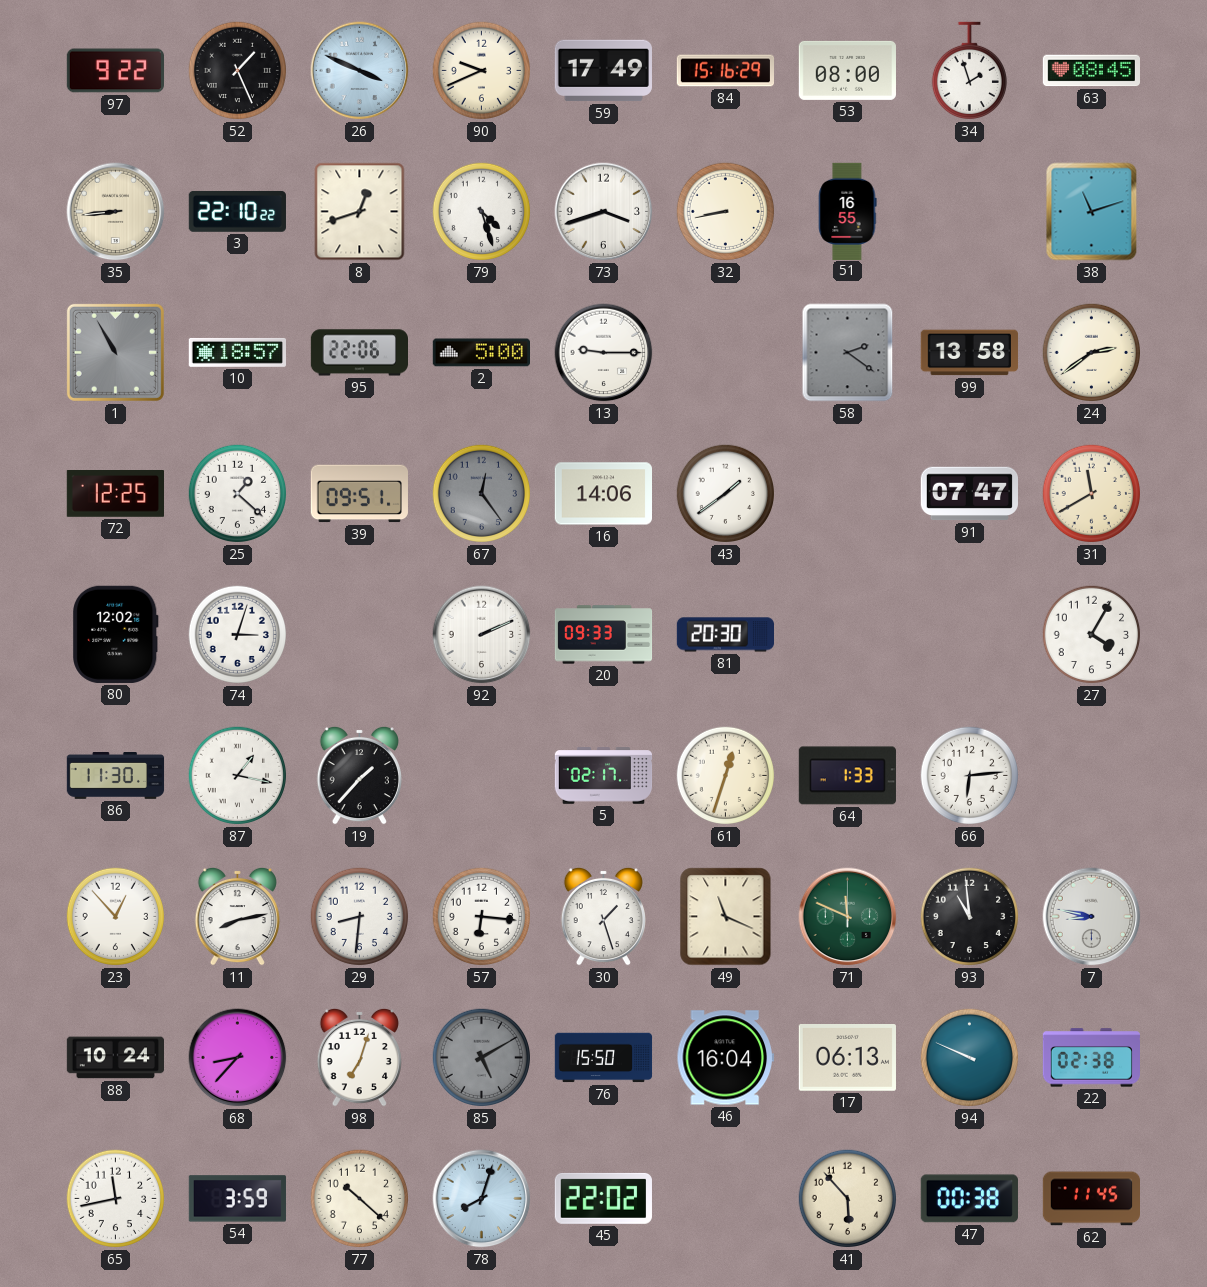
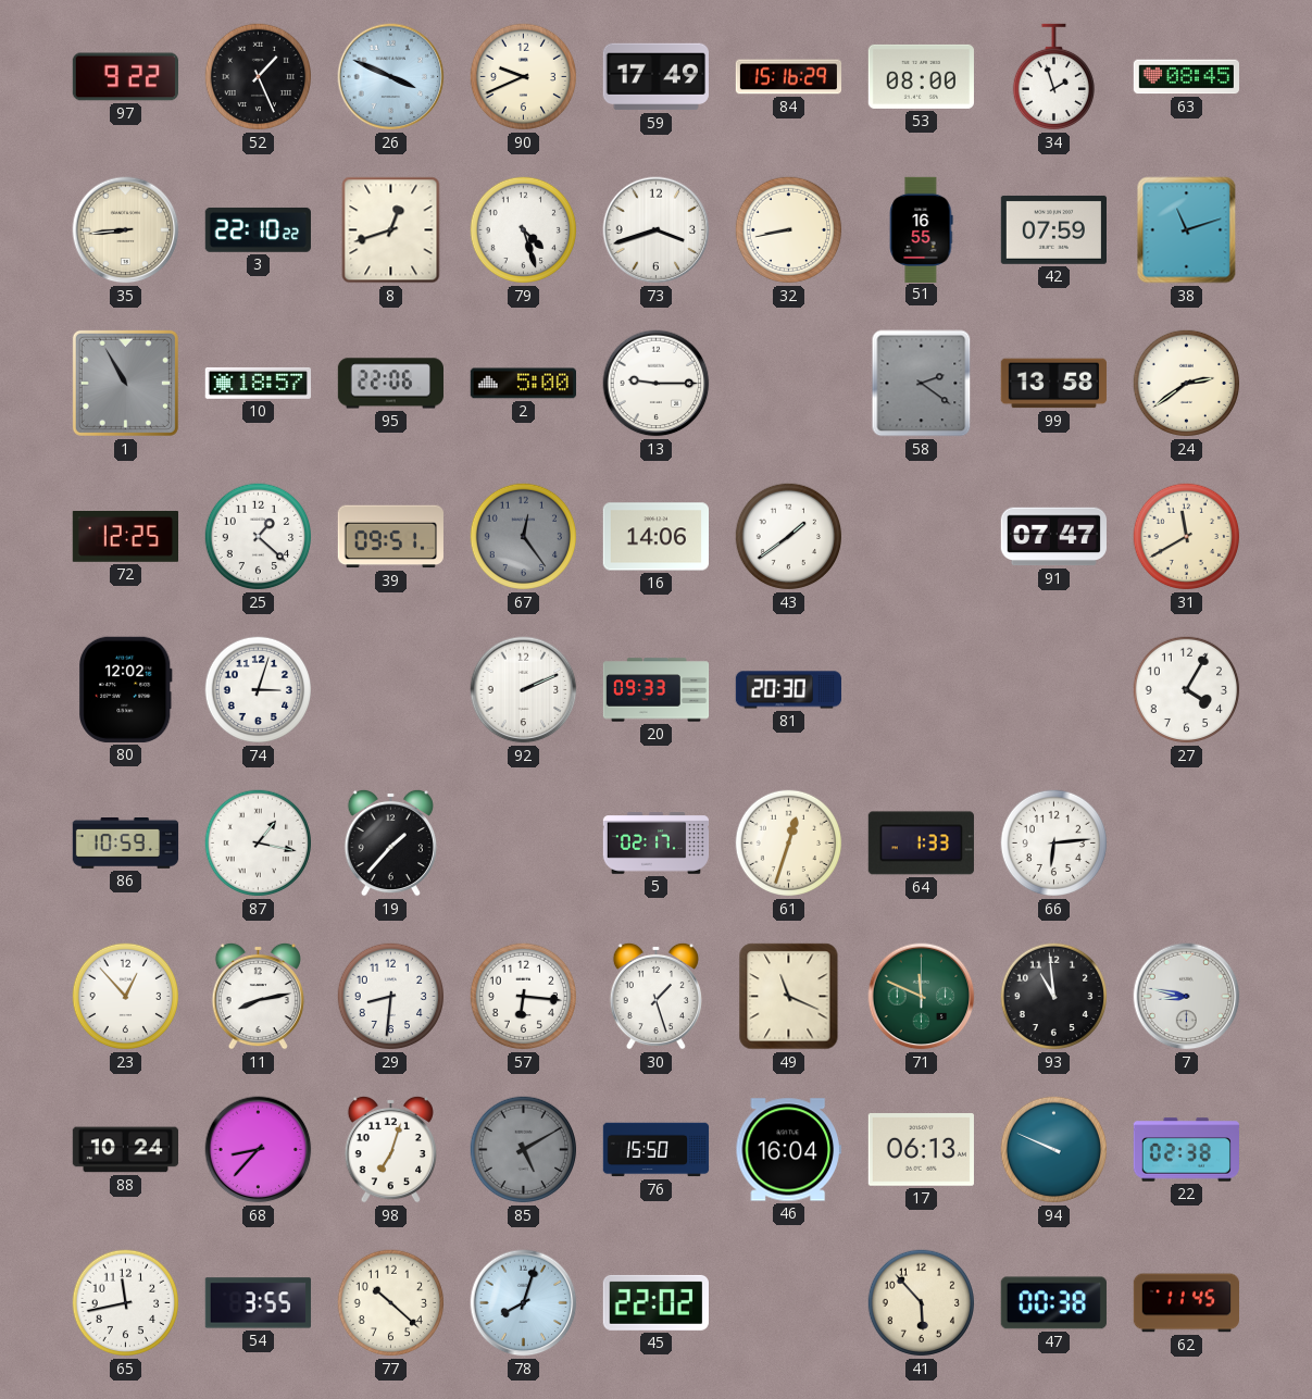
42: none -> 07:59
86: 11:30 -> 10:59
54: 3:59 -> 3:55
